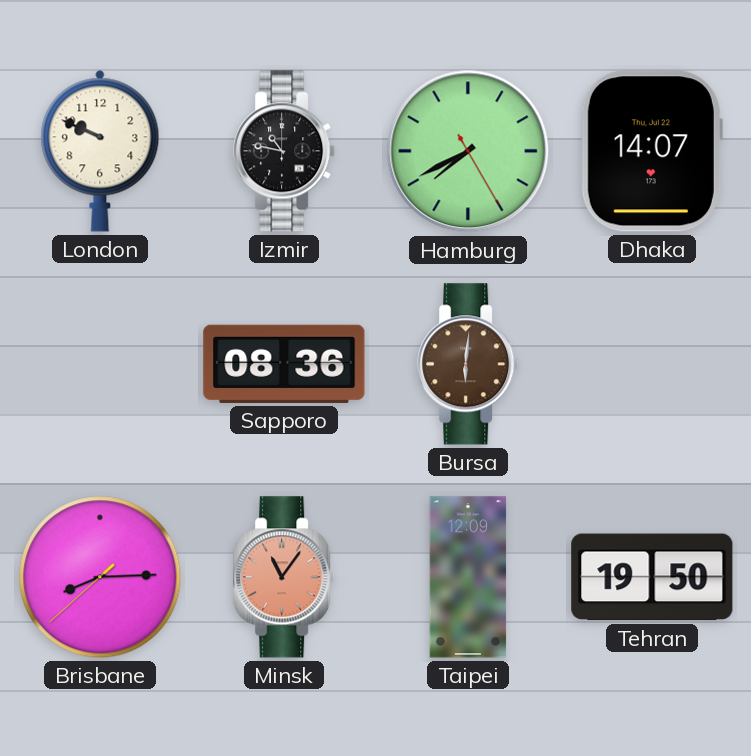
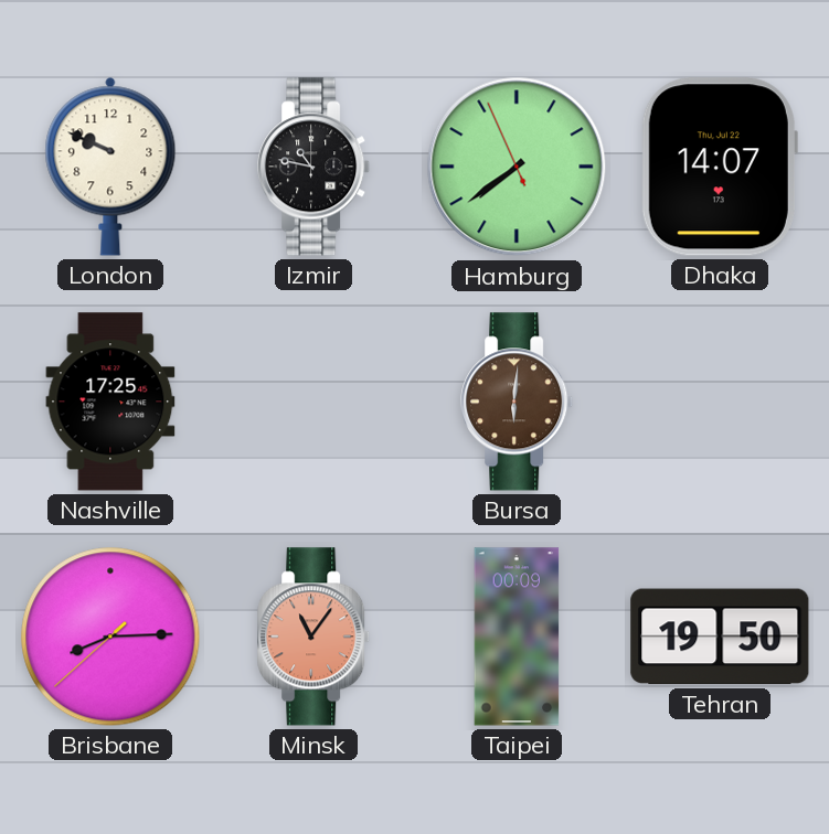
Hamburg: 7:40 -> 7:38
Nashville: none -> 17:25
Sapporo: 08:36 -> none
Taipei: 12:09 -> 00:09
